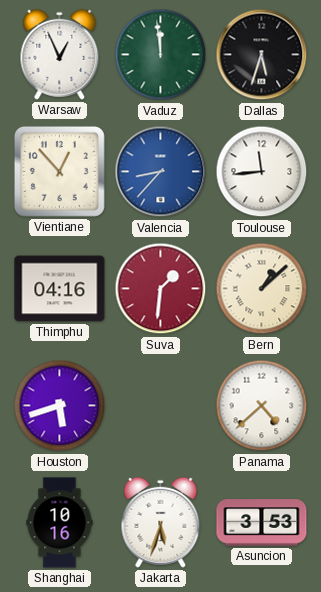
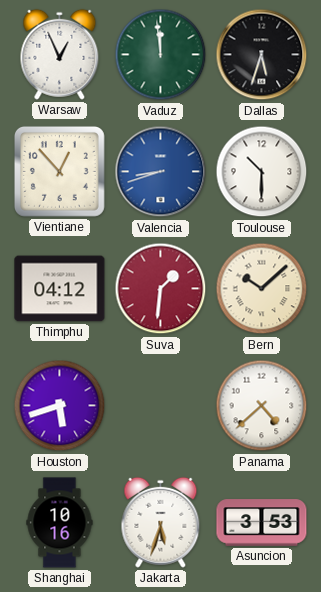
Valencia: 8:37 -> 8:42
Toulouse: 11:44 -> 10:30
Thimphu: 04:16 -> 04:12
Bern: 1:08 -> 10:08
